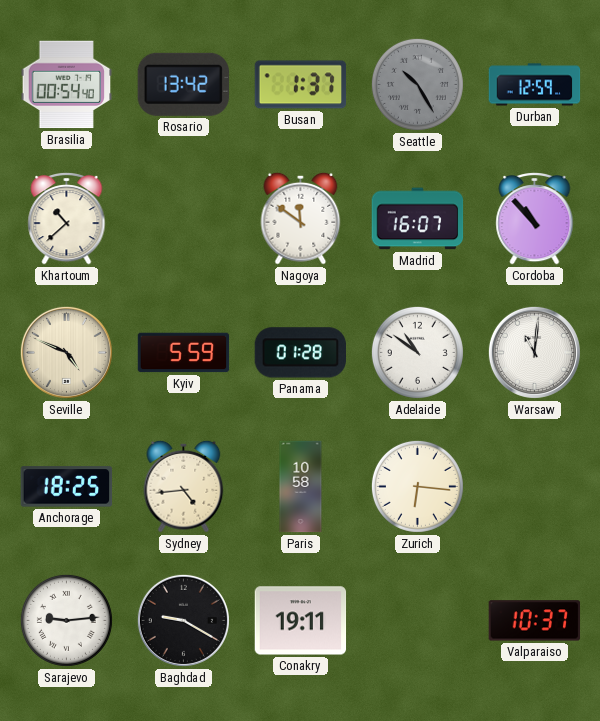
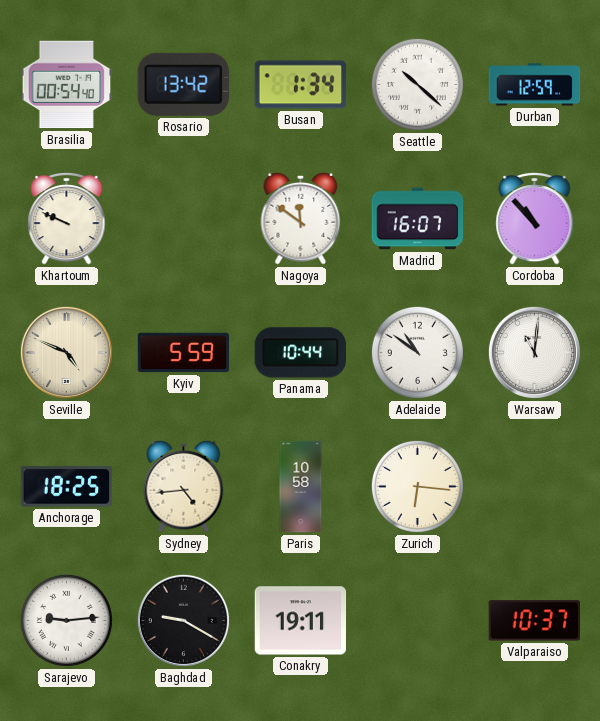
Busan: 1:37 -> 1:34
Seattle: 10:25 -> 10:22
Seattle dial: grey -> white
Khartoum: 10:38 -> 9:49
Panama: 01:28 -> 10:44
